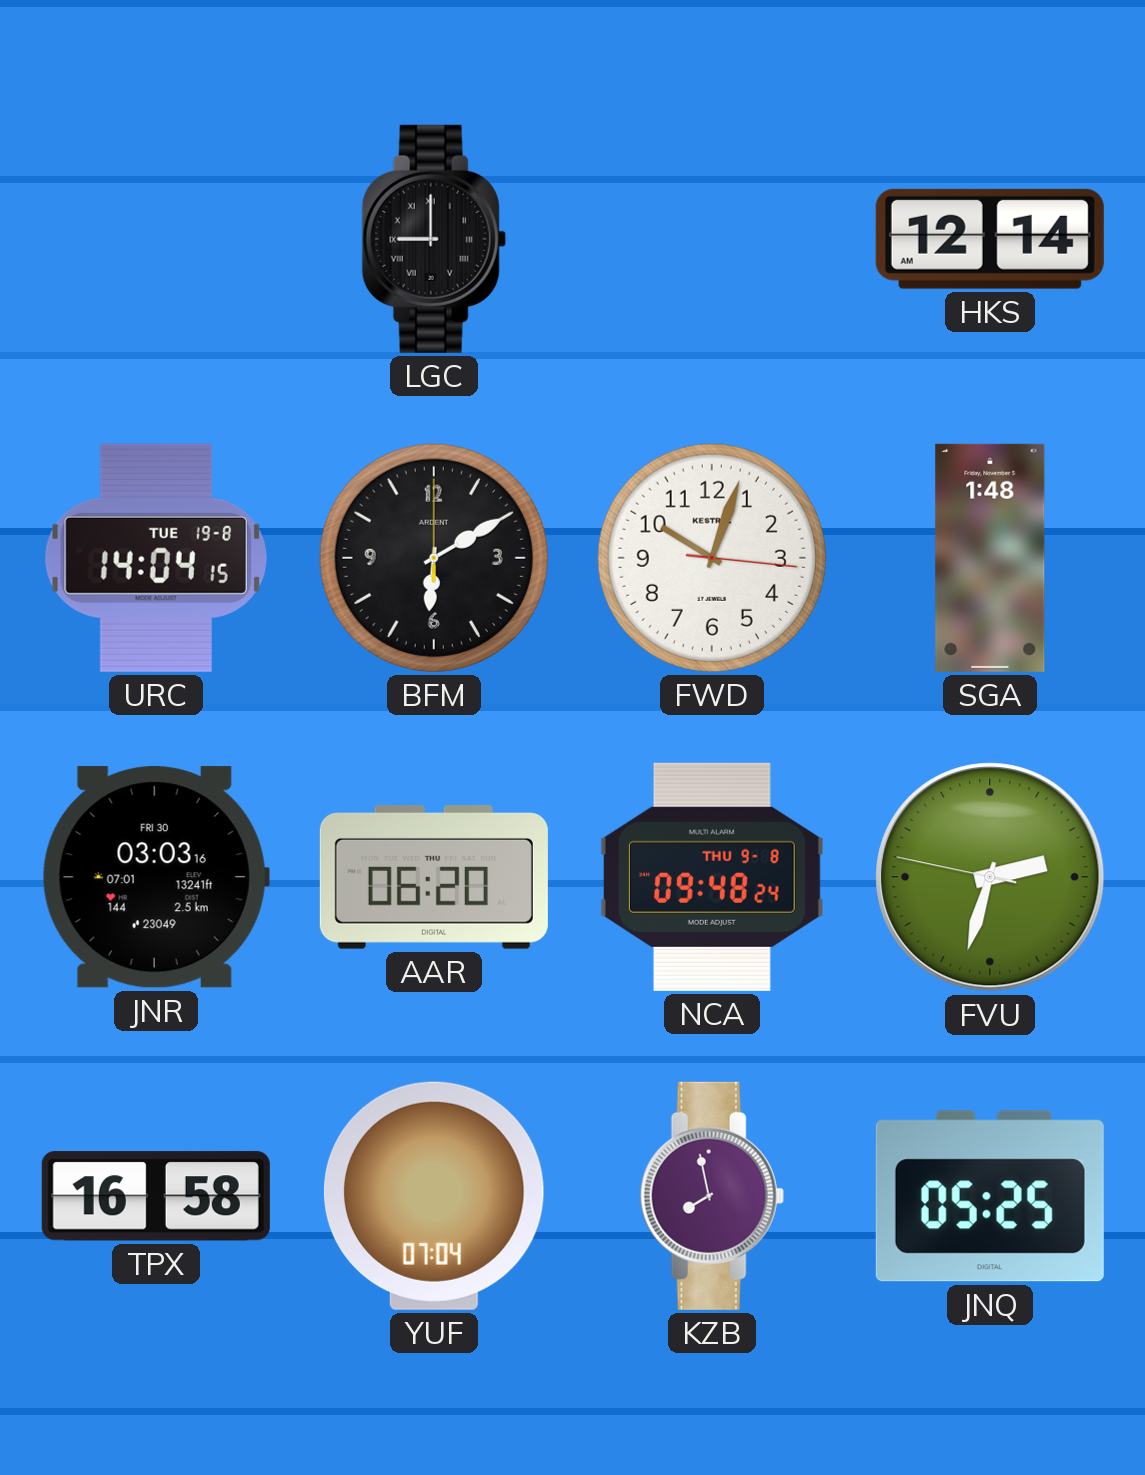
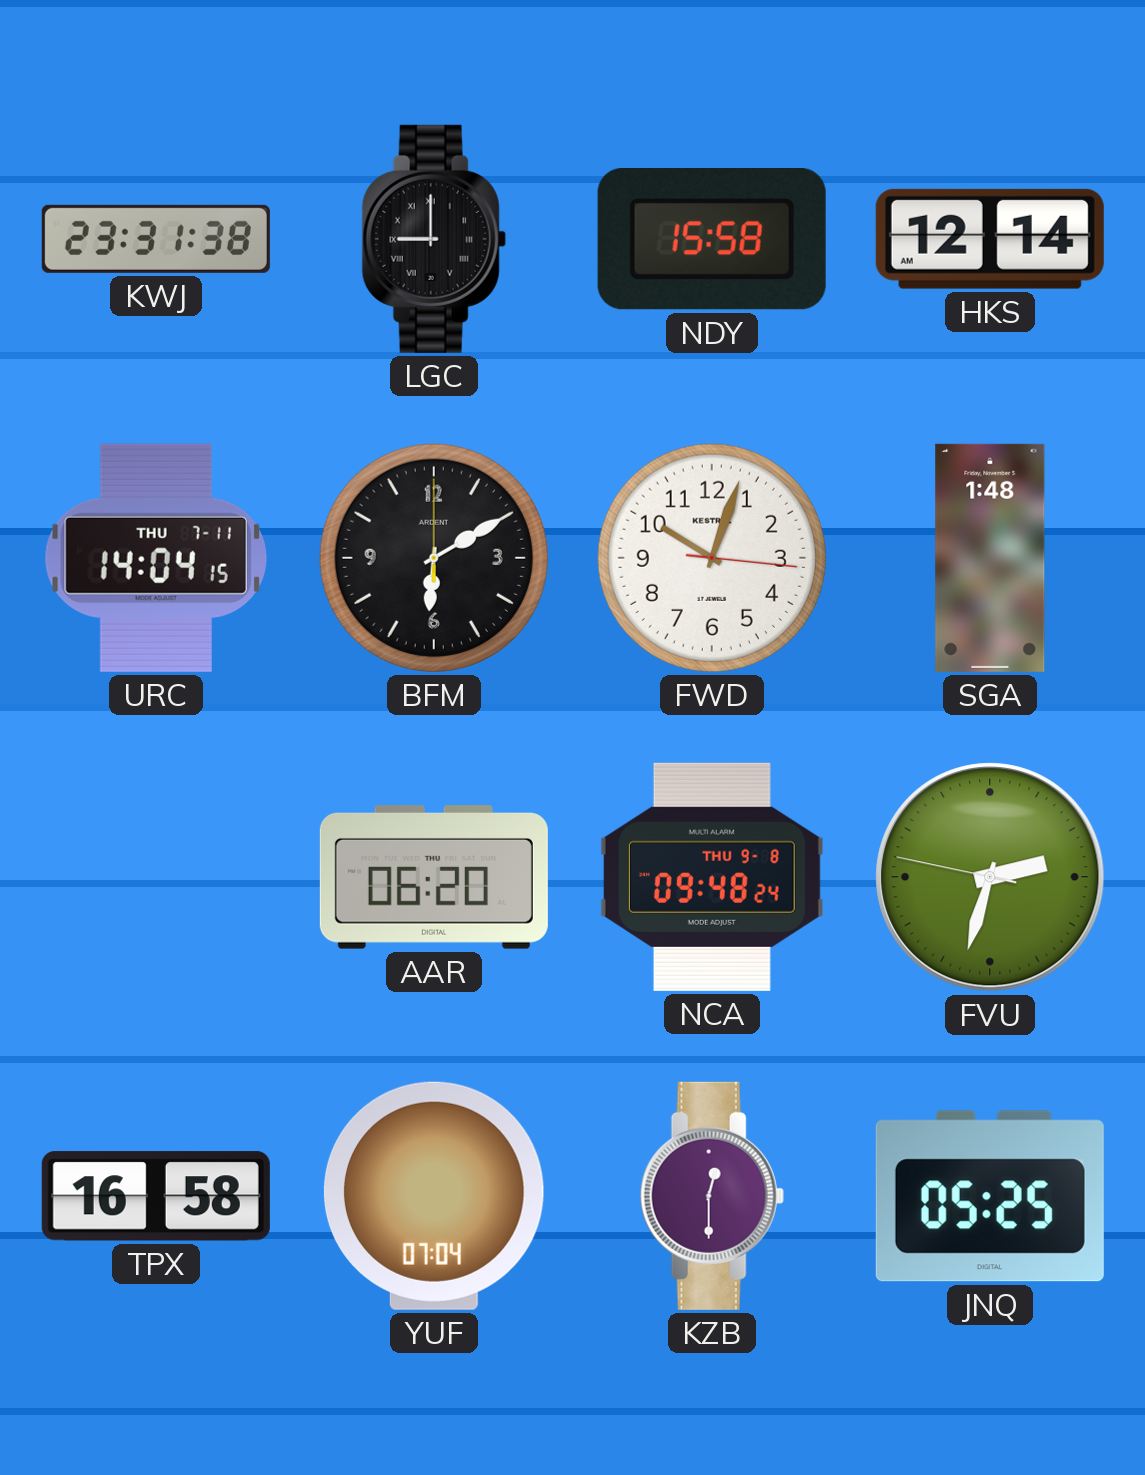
KWJ: none -> 23:31
NDY: none -> 15:58
URC date: TUE 19-8 -> THU 7-11
JNR: 03:03 -> none
KZB: 7:58 -> 12:30
